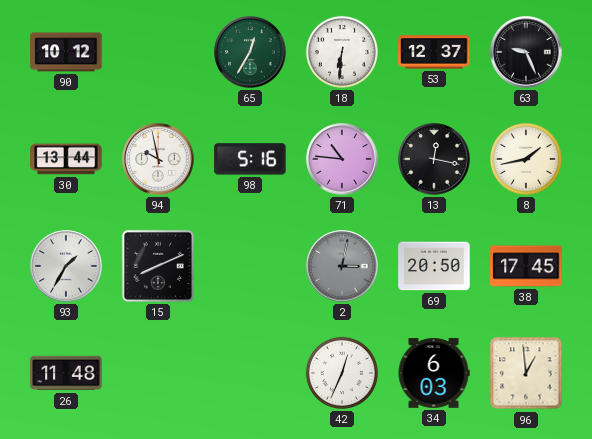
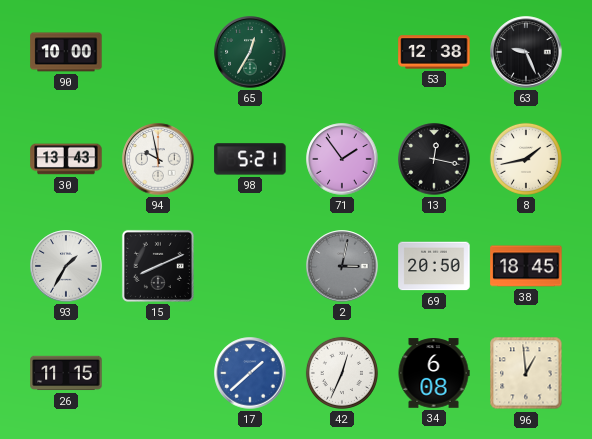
90: 10:12 -> 10:00
18: 6:31 -> none
53: 12:37 -> 12:38
30: 13:44 -> 13:43
98: 5:16 -> 5:21
71: 10:46 -> 1:54
38: 17:45 -> 18:45
26: 11:48 -> 11:15
17: none -> 1:38
34: 6:03 -> 6:08
